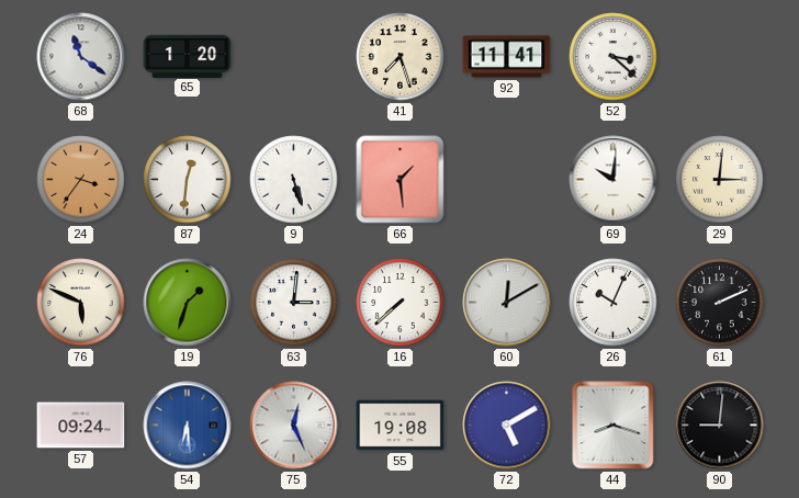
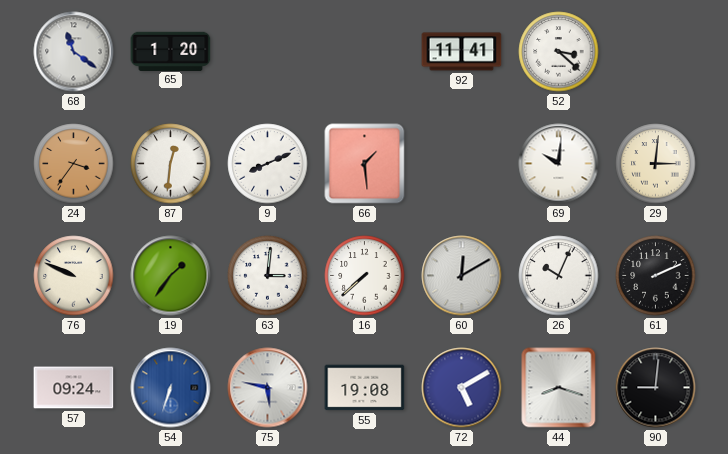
41: 7:27 -> none
9: 5:27 -> 8:11
76: 5:49 -> 9:49
19: 1:33 -> 1:36
54: 6:29 -> 6:33
75: 12:26 -> 5:47
